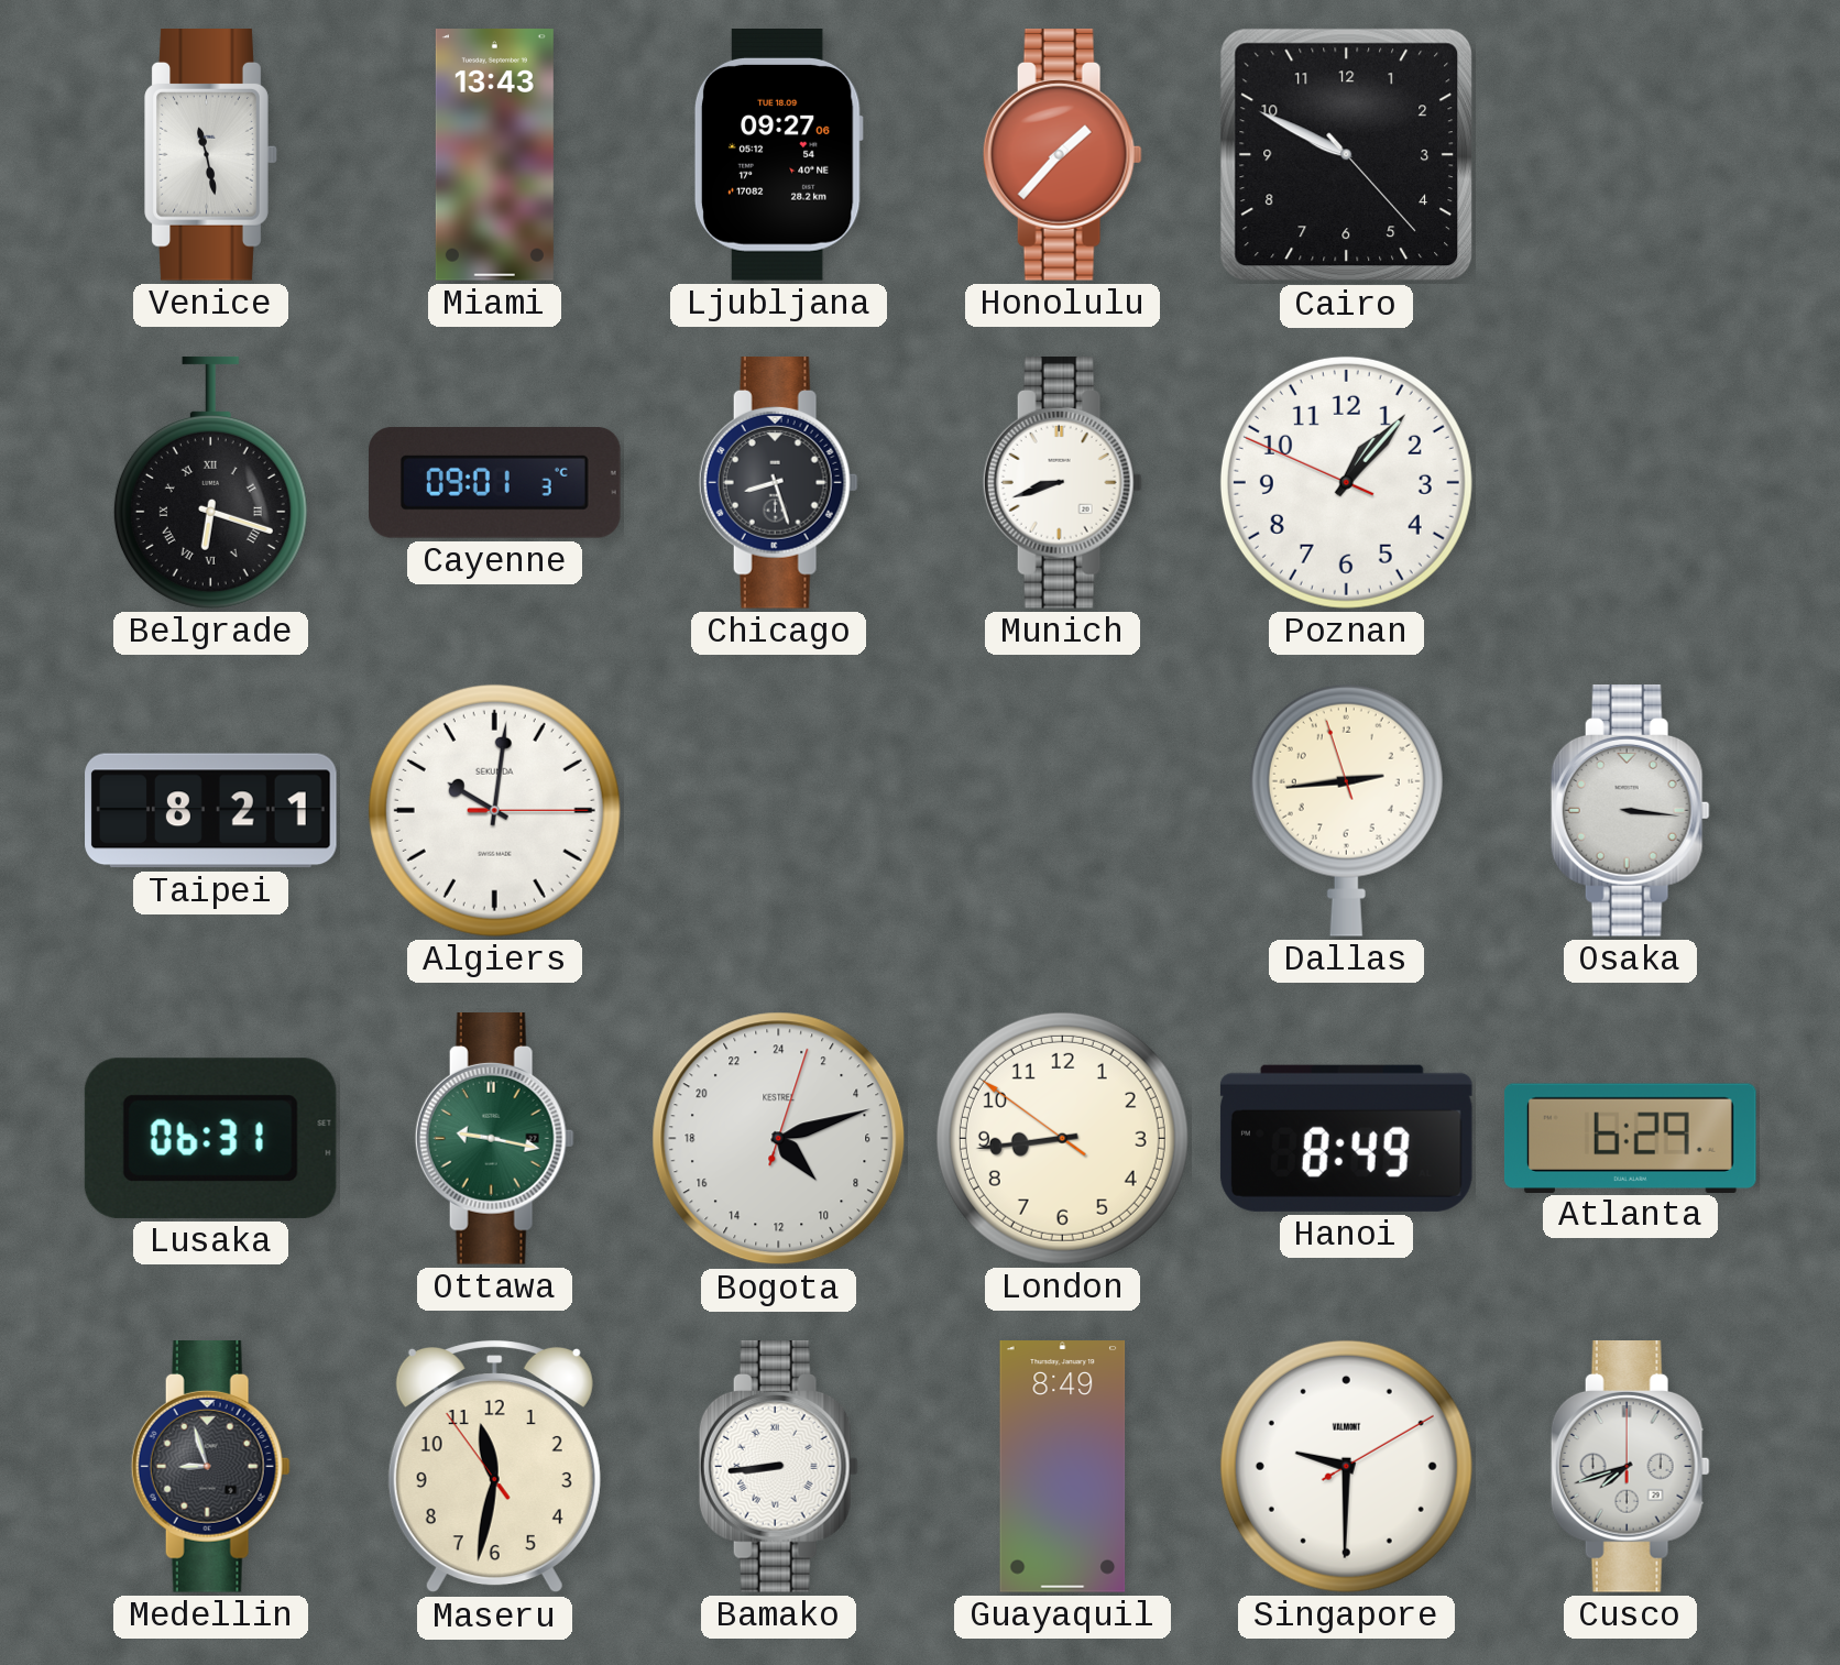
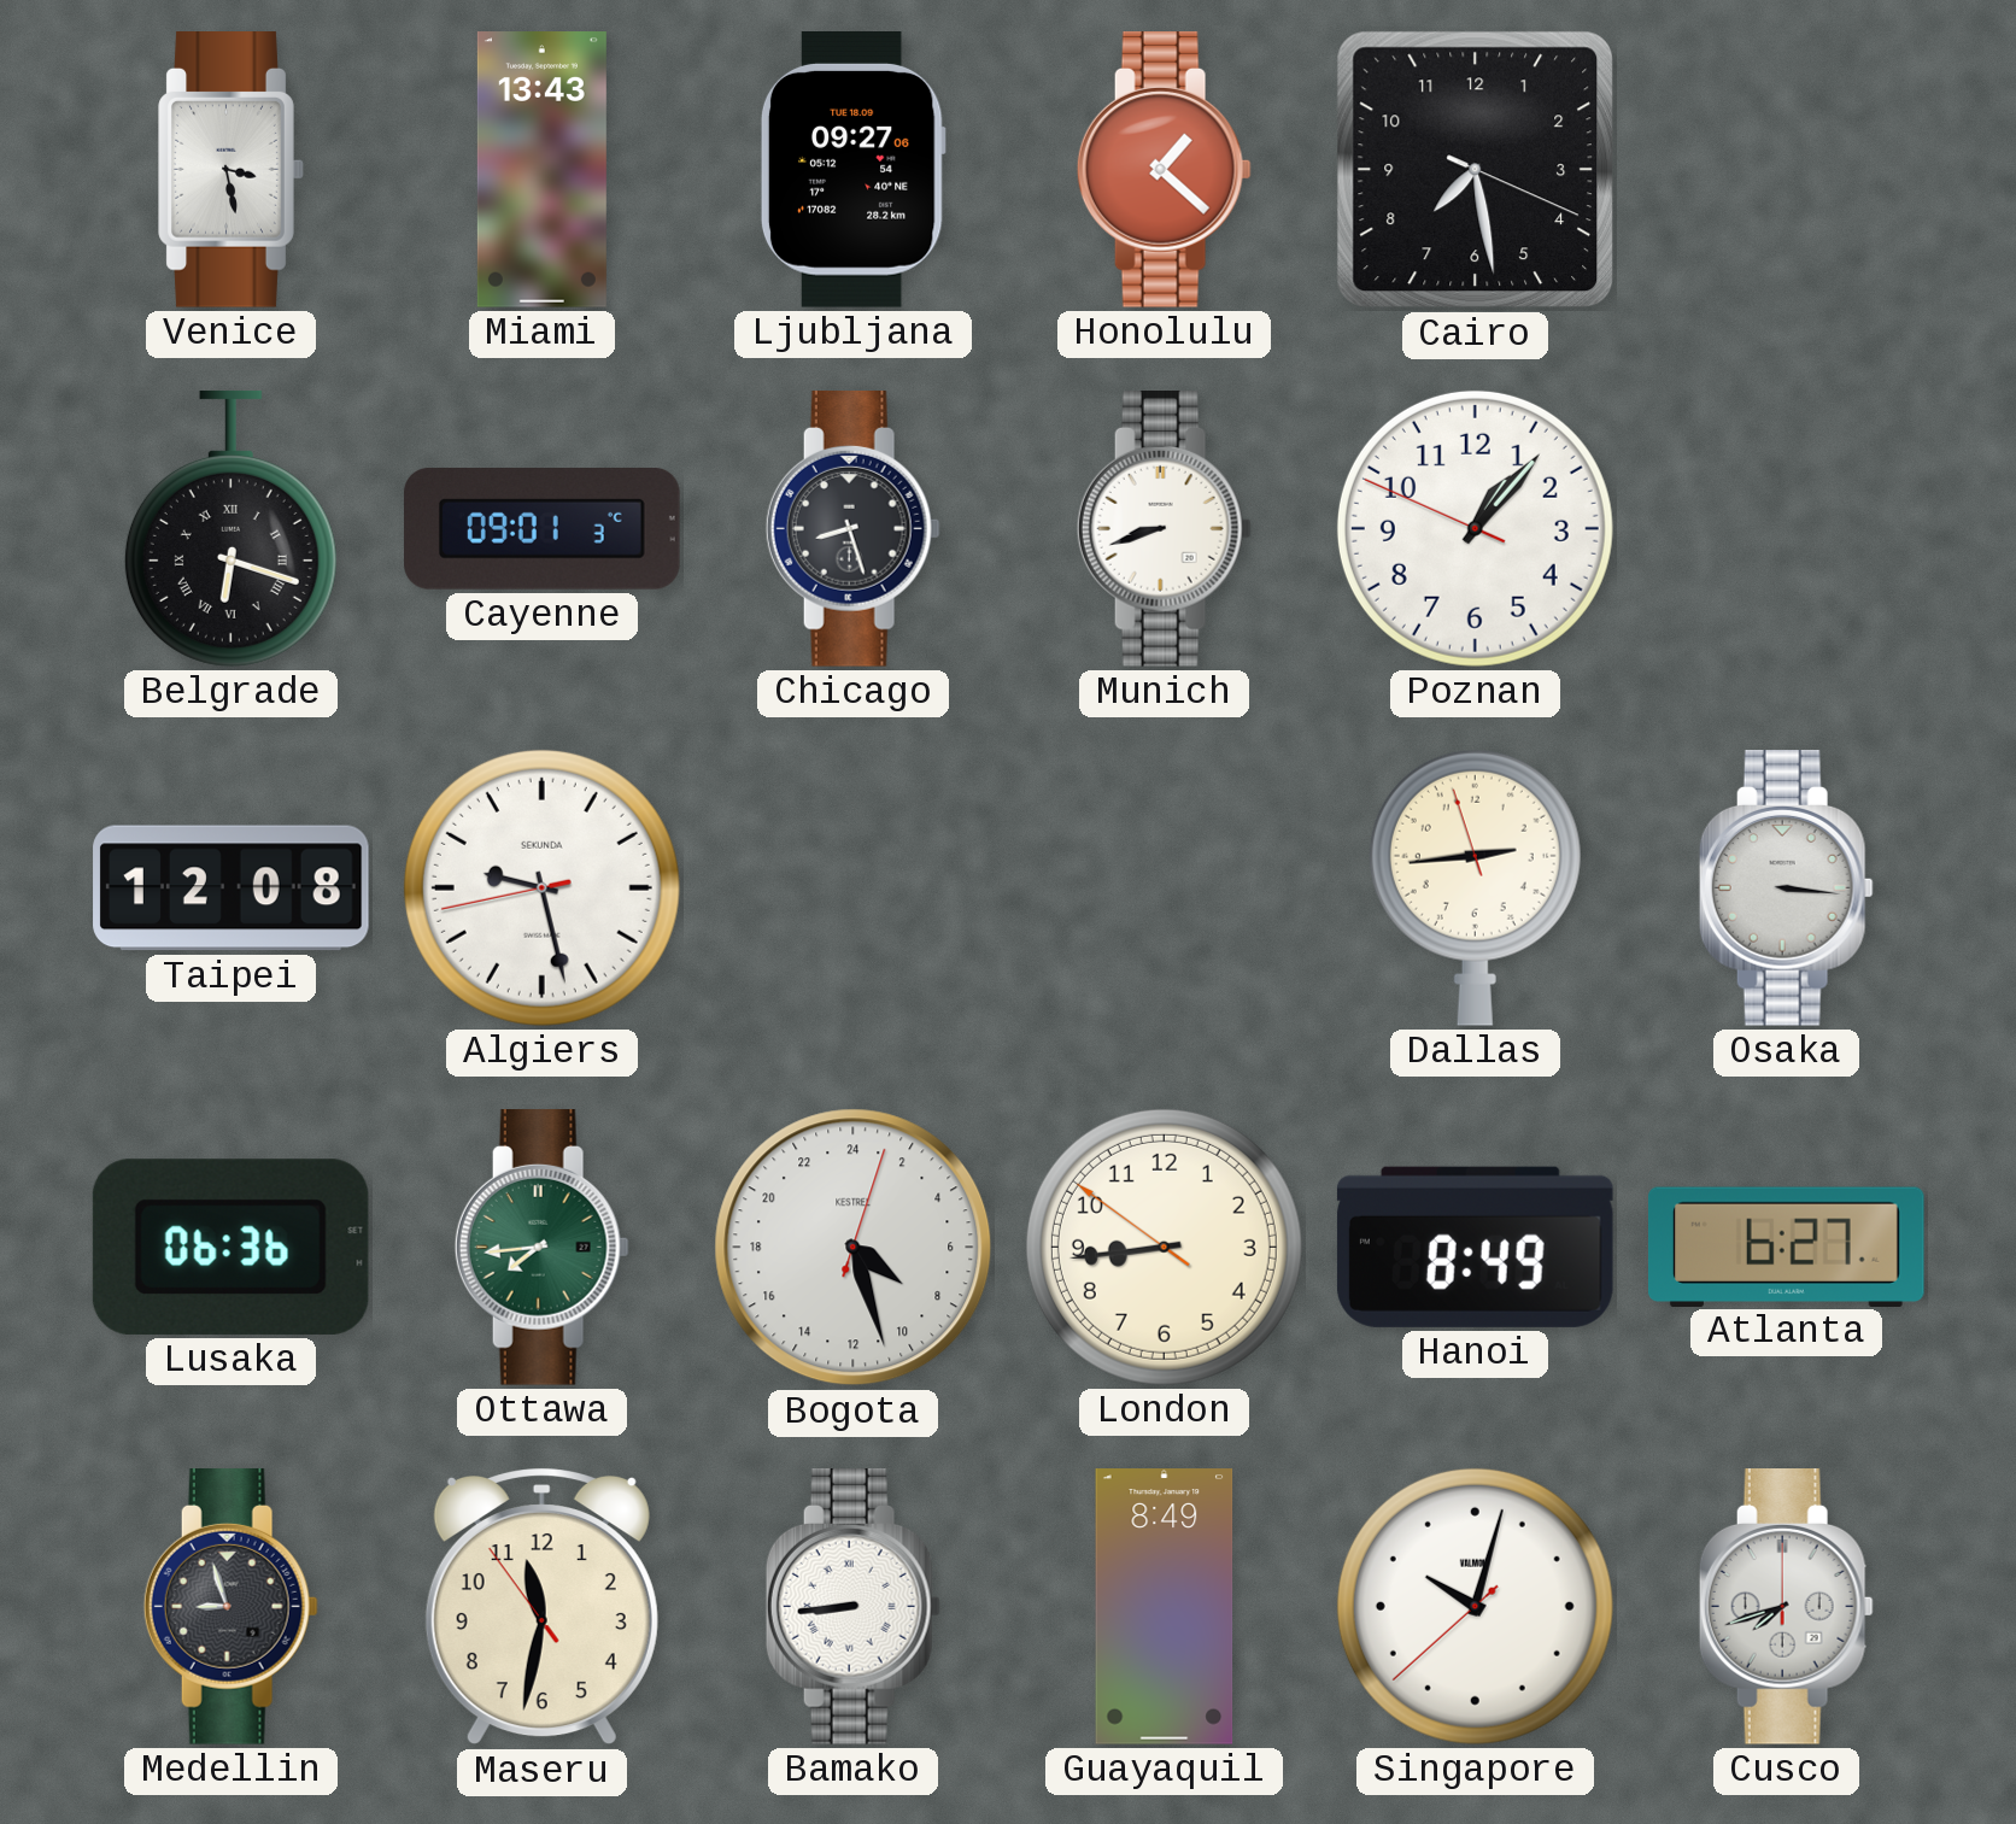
Venice: 11:28 -> 3:28
Honolulu: 1:37 -> 1:22
Cairo: 9:49 -> 7:28
Taipei: 8:21 -> 12:08
Algiers: 10:01 -> 9:27
Lusaka: 06:31 -> 06:36
Ottawa: 9:17 -> 7:44
Bogota: 9:12 -> 8:27
Atlanta: 6:29 -> 6:27
Singapore: 9:30 -> 10:02
